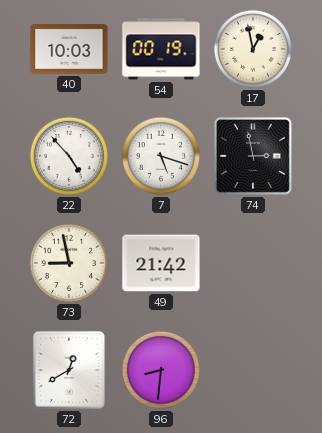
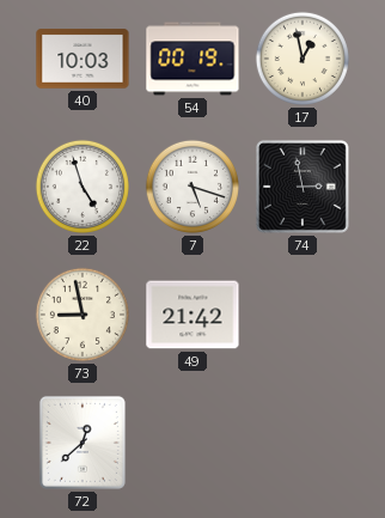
22: 4:53 -> 4:57
72: 12:40 -> 12:38
96: 8:31 -> none
